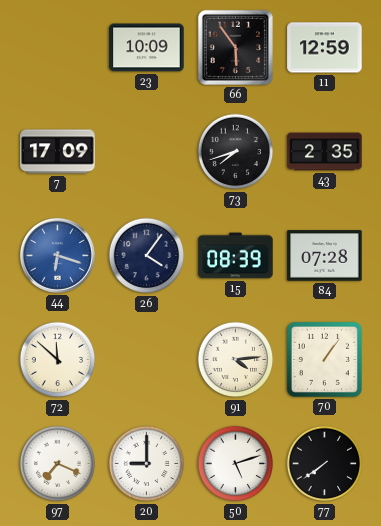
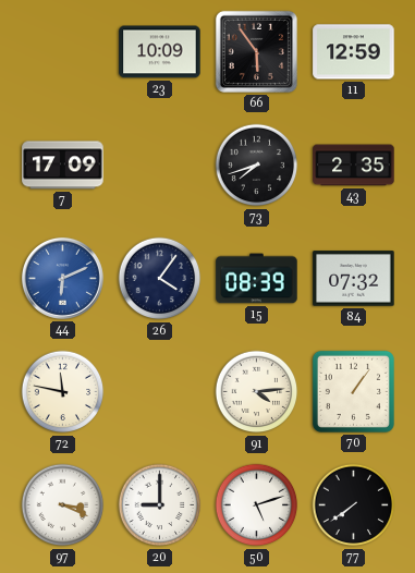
44: 6:18 -> 6:11
84: 07:28 -> 07:32
72: 11:52 -> 11:47
97: 7:19 -> 3:19
